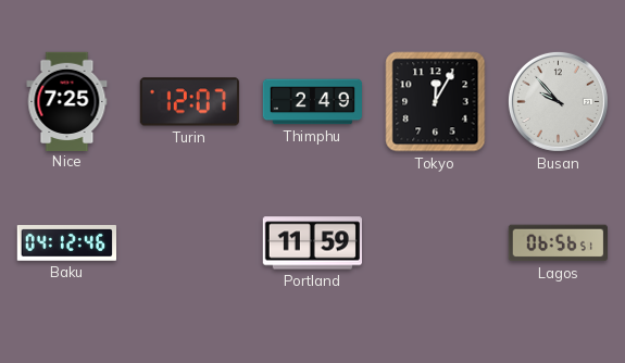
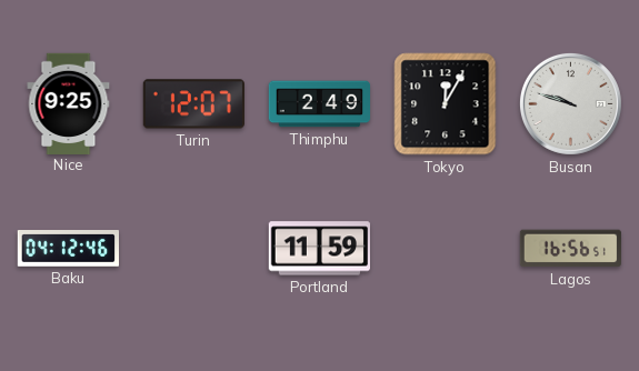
Nice: 7:25 -> 9:25
Busan: 9:53 -> 9:48
Lagos: 06:56 -> 16:56
